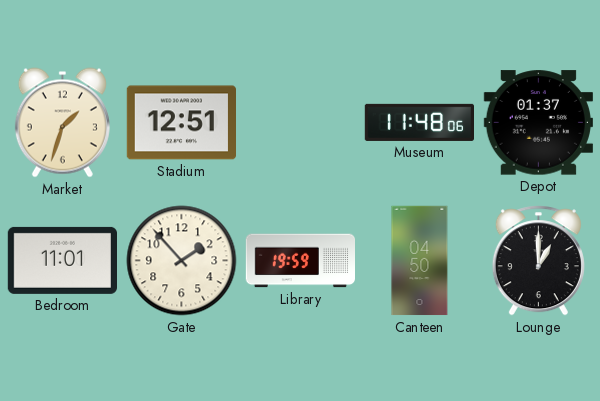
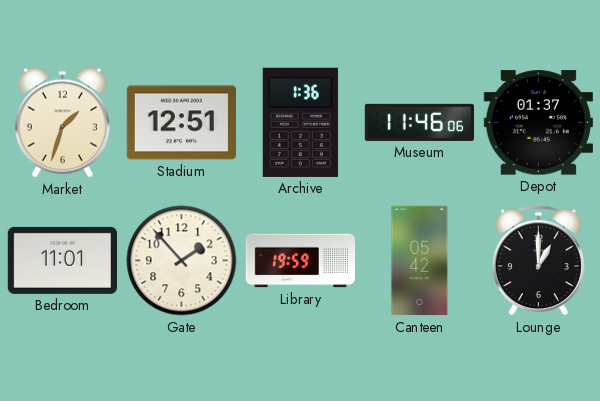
Archive: none -> 1:36
Museum: 11:48 -> 11:46
Canteen: 04:50 -> 05:42
